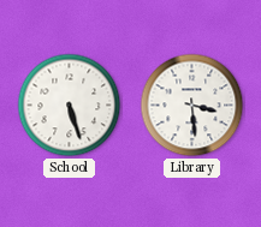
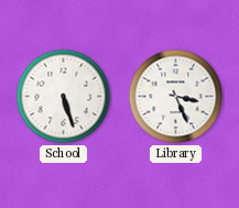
Library: 3:29 -> 3:26
